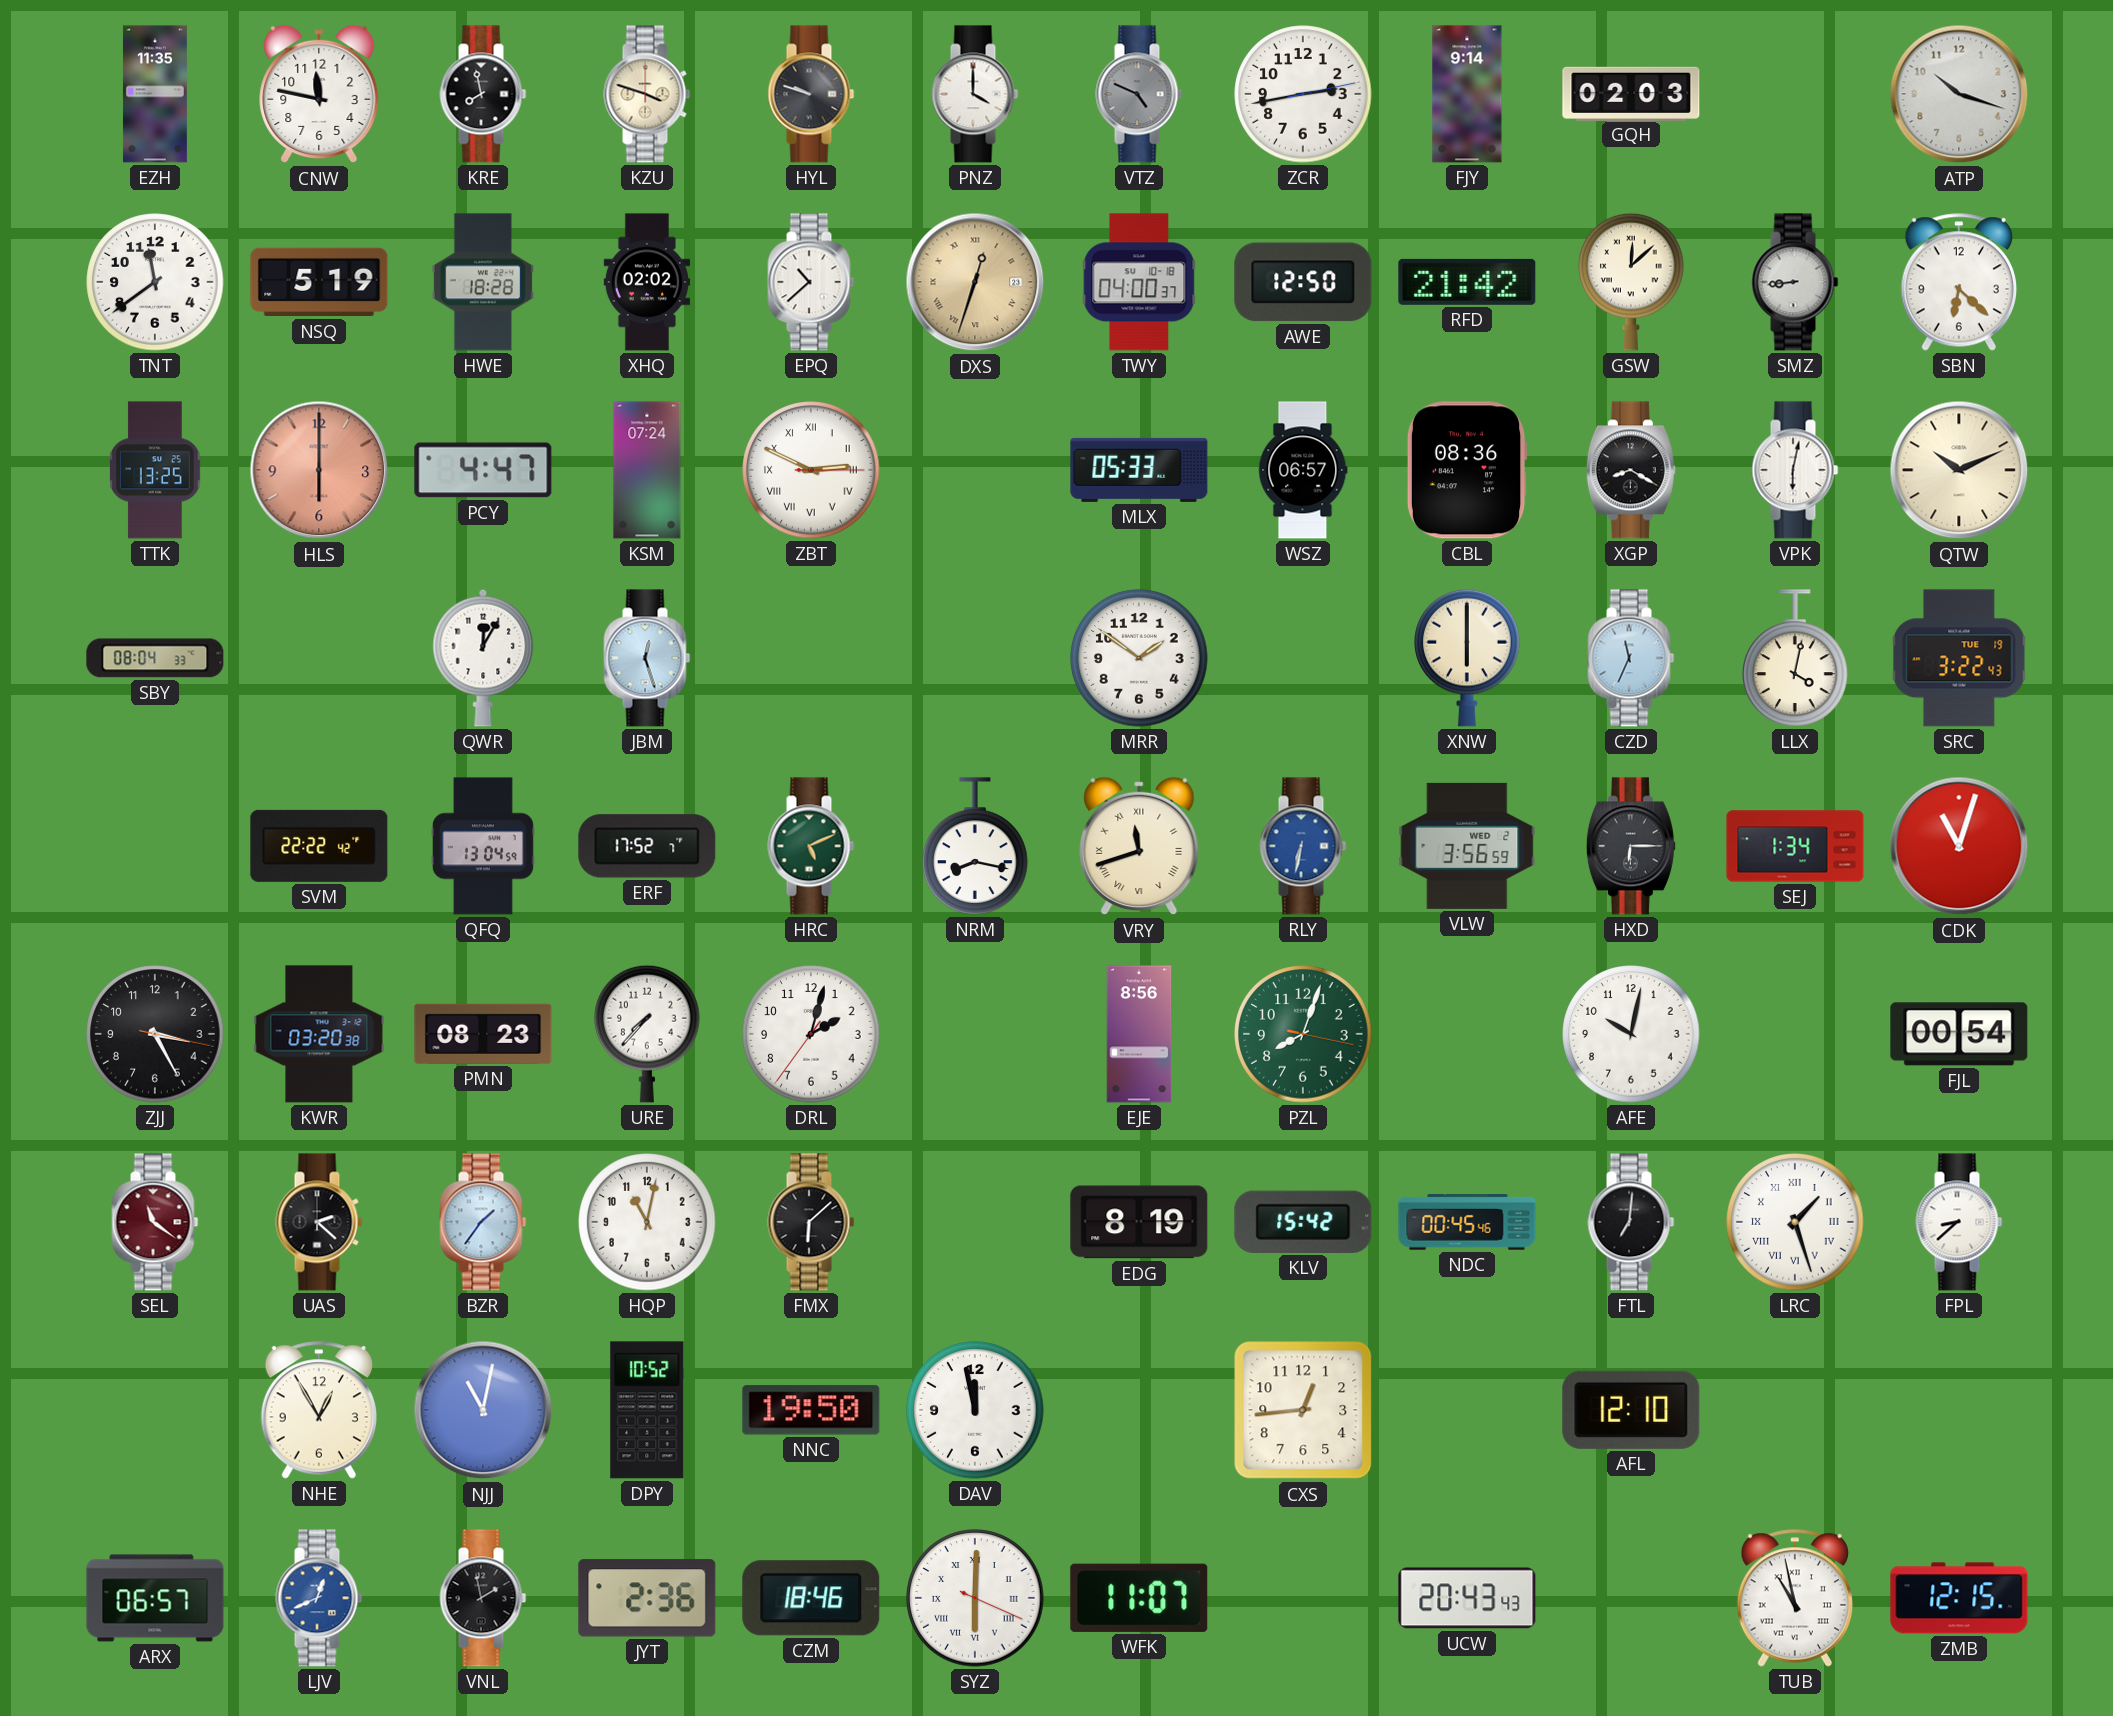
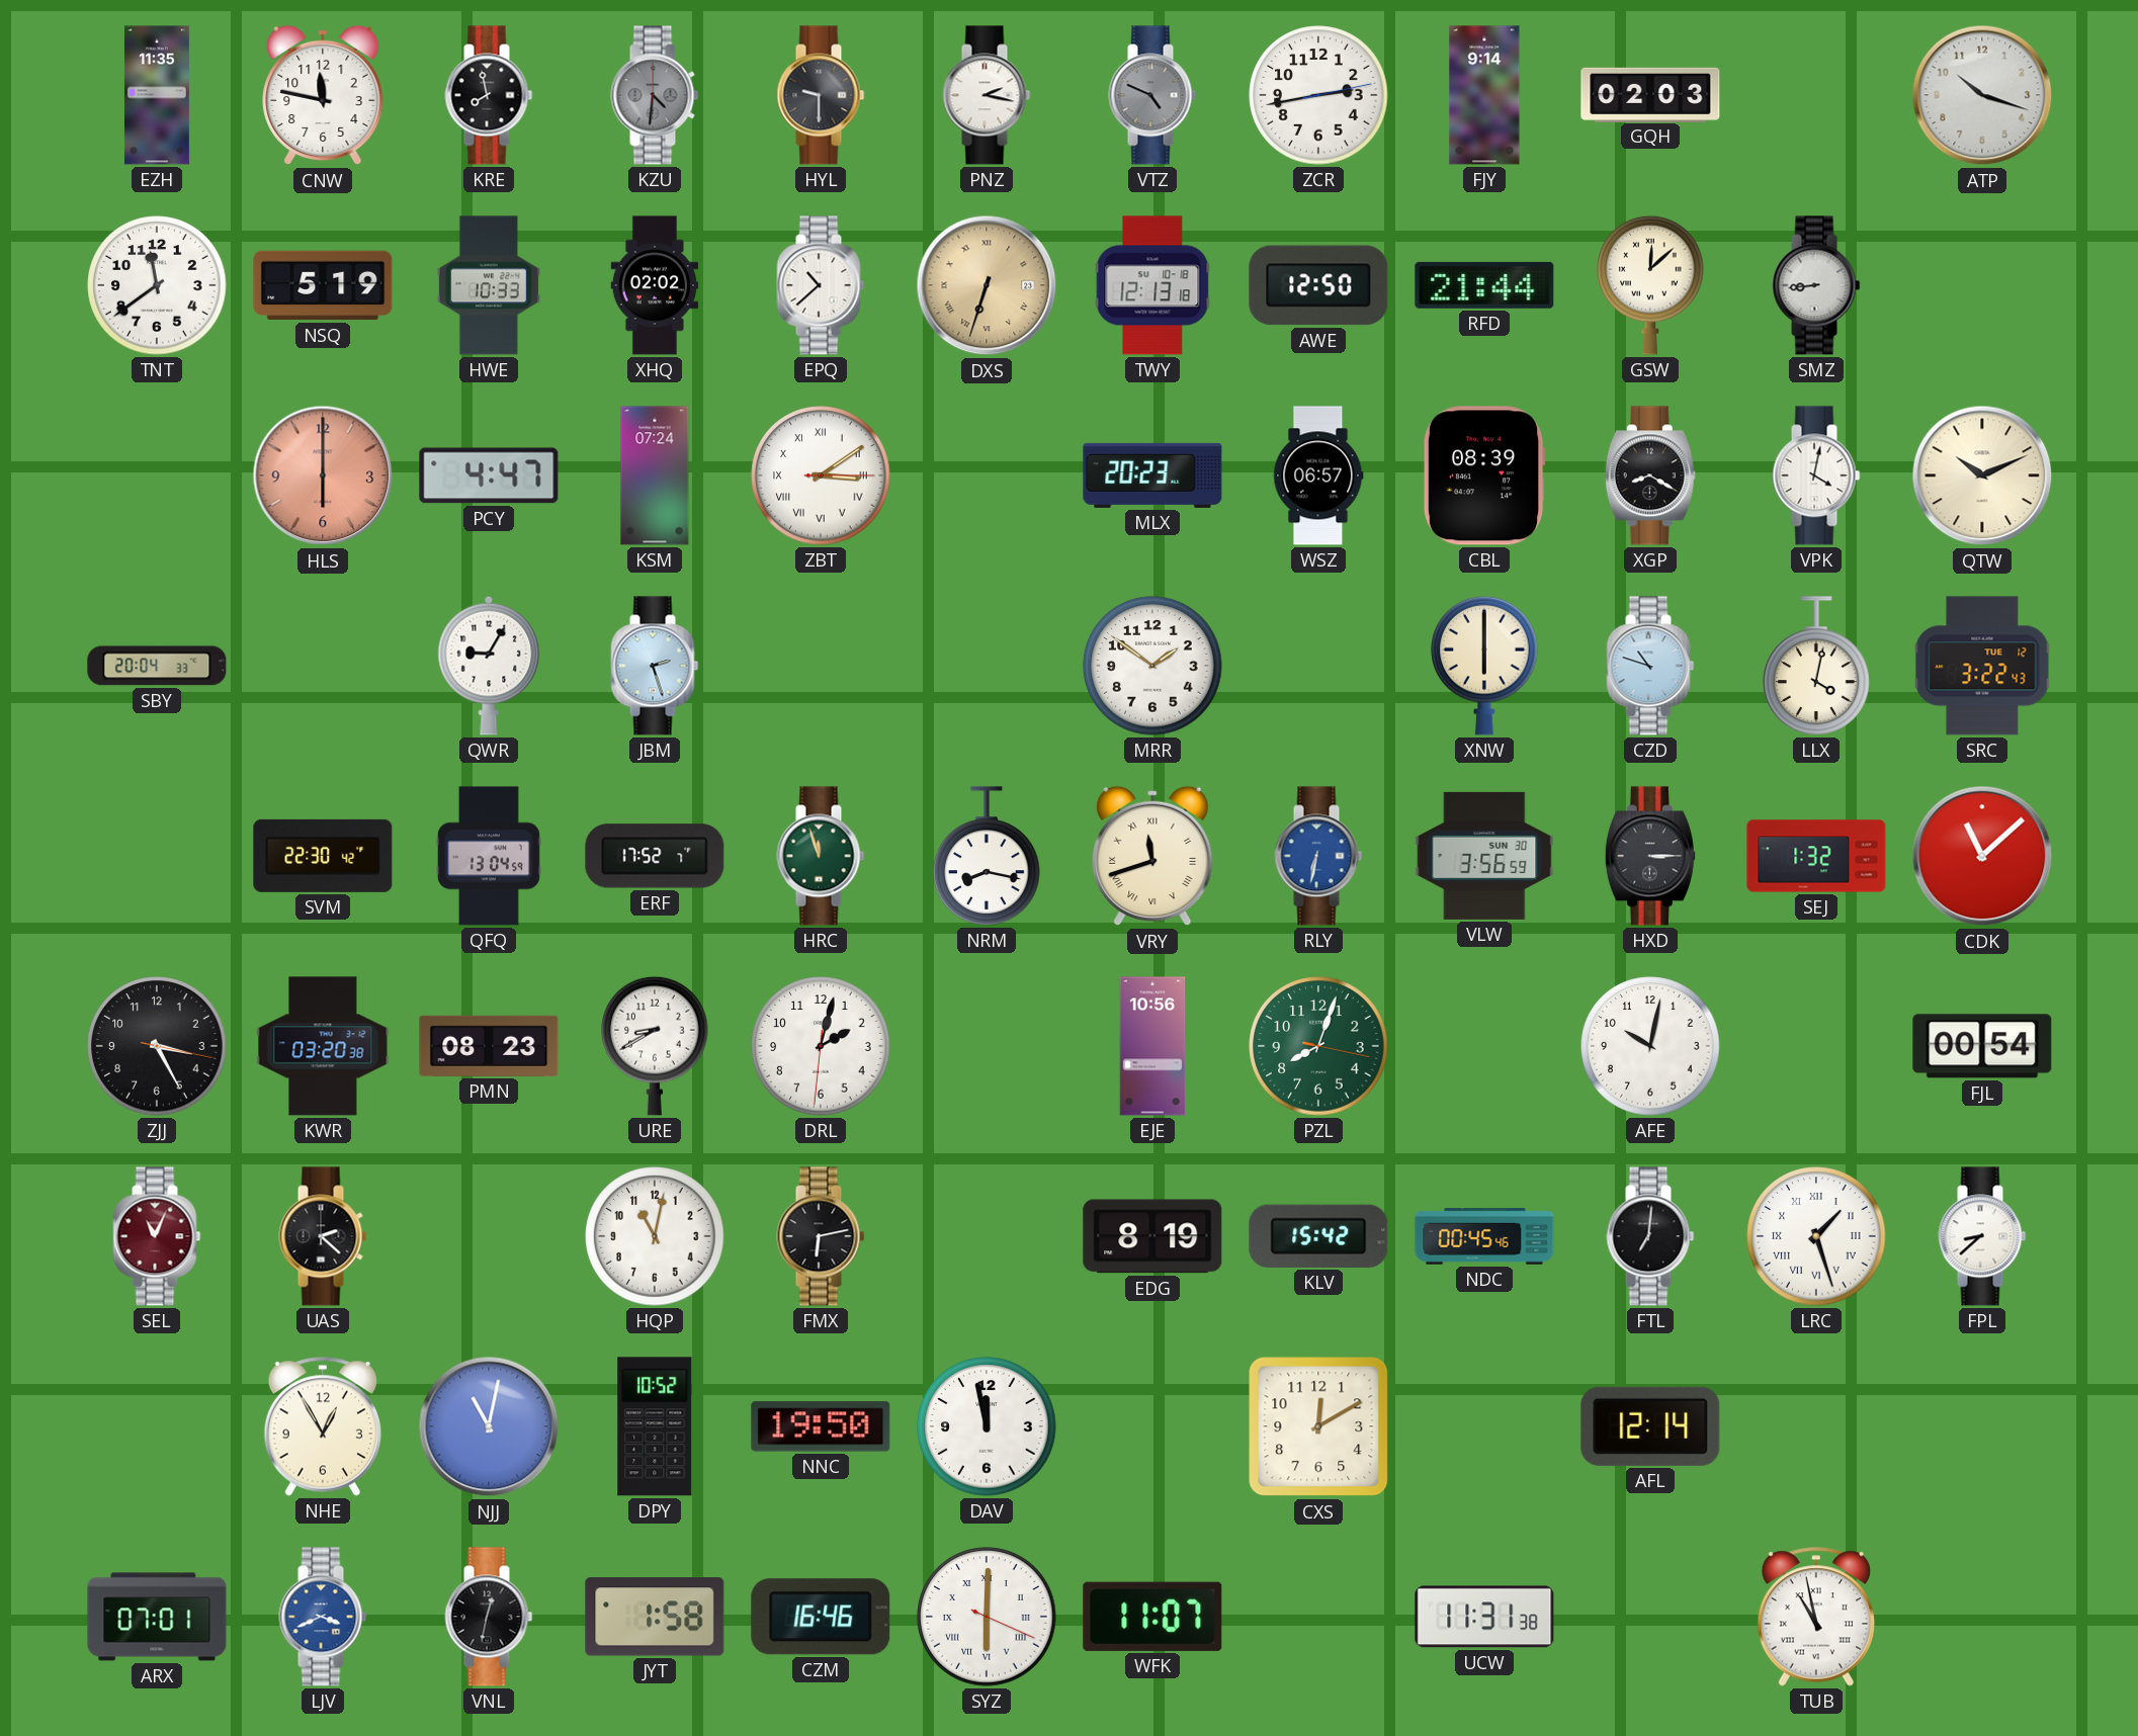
KZU: 3:48 -> 4:31
KZU dial: cream -> grey
HYL: 9:48 -> 9:30
PNZ: 4:00 -> 2:17
HWE: 18:28 -> 10:33
DXS: 12:33 -> 6:33
TWY: 04:00 -> 12:13
RFD: 21:42 -> 21:44
SBN: 6:22 -> none
TTK: 13:25 -> none
ZBT: 2:49 -> 3:09
MLX: 05:33 -> 20:23
CBL: 08:36 -> 08:39
VPK: 6:02 -> 4:02
SBY: 08:04 -> 20:04
QWR: 12:05 -> 9:05
JBM: 12:27 -> 2:27
CZD: 11:34 -> 10:48
SRC date: TUE 19 -> TUE 12
SVM: 22:22 -> 22:30
HRC: 5:11 -> 11:57
VLW date: WED 2 -> SUN 30
HXD: 6:15 -> 3:15
SEJ: 1:34 -> 1:32
CDK: 11:03 -> 11:08
URE: 7:37 -> 8:40
DRL: 2:02:36 -> 2:02:31
EJE: 8:56 -> 10:56
SEL: 11:21 -> 11:04
BZR: 1:36 -> none
FMX: 6:08 -> 6:13
CXS: 12:44 -> 12:10
AFL: 12:10 -> 12:14
ARX: 06:57 -> 07:01
LJV: 12:41 -> 3:41
VNL: 1:58 -> 12:32
JYT: 2:36 -> 1:58
CZM: 18:46 -> 16:46
UCW: 20:43 -> 11:31
ZMB: 12:15 -> none
